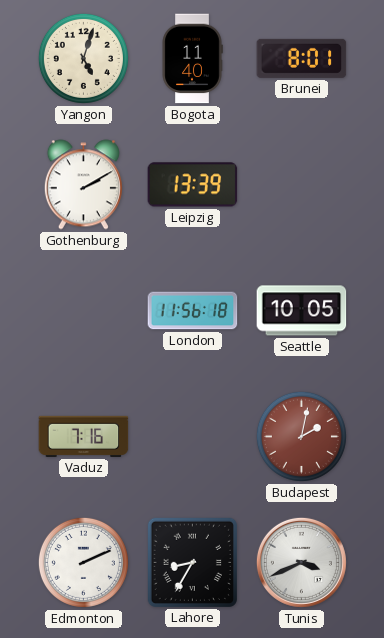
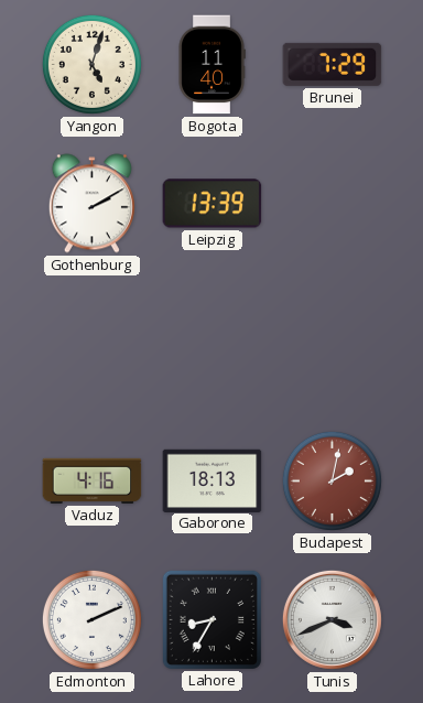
Brunei: 8:01 -> 7:29
London: 11:56 -> none
Seattle: 10:05 -> none
Vaduz: 7:16 -> 4:16
Gaborone: none -> 18:13
